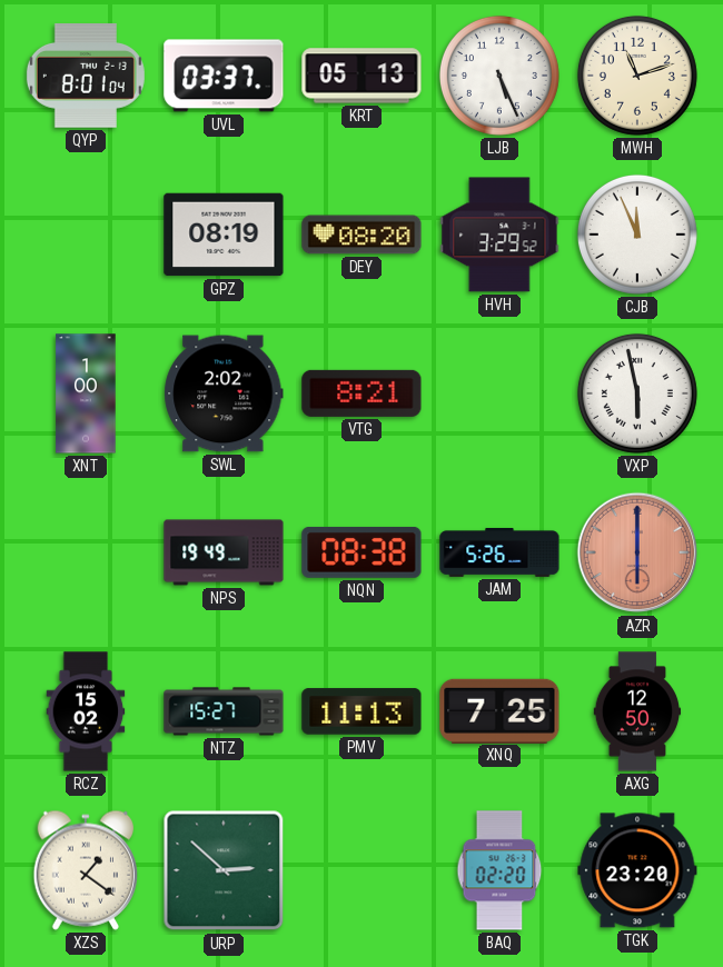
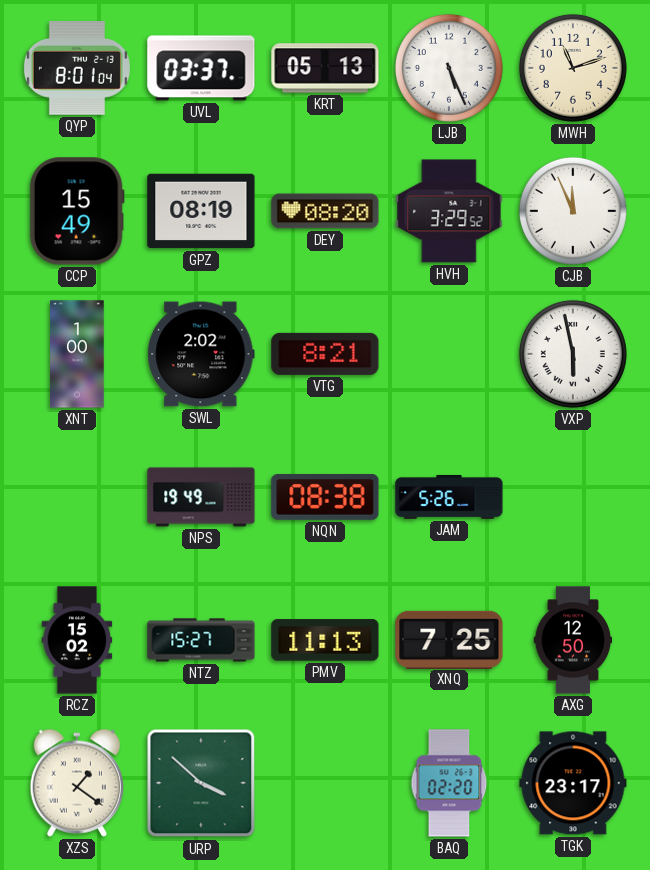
CCP: none -> 15:49
AZR: 6:00 -> none
URP: 2:52 -> 3:52
TGK: 23:20 -> 23:17
